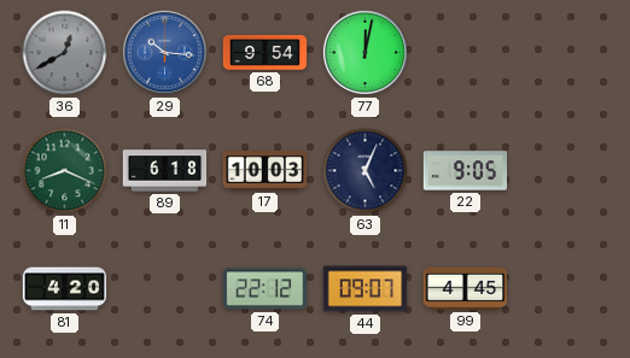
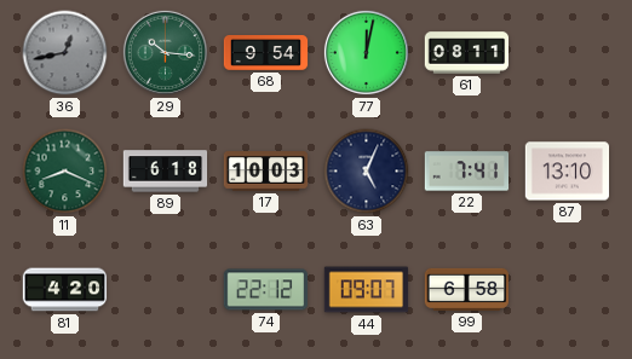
36: 12:40 -> 12:43
29 dial: blue -> green
61: none -> 08:11
22: 9:05 -> 7:41
87: none -> 13:10
99: 4:45 -> 6:58
